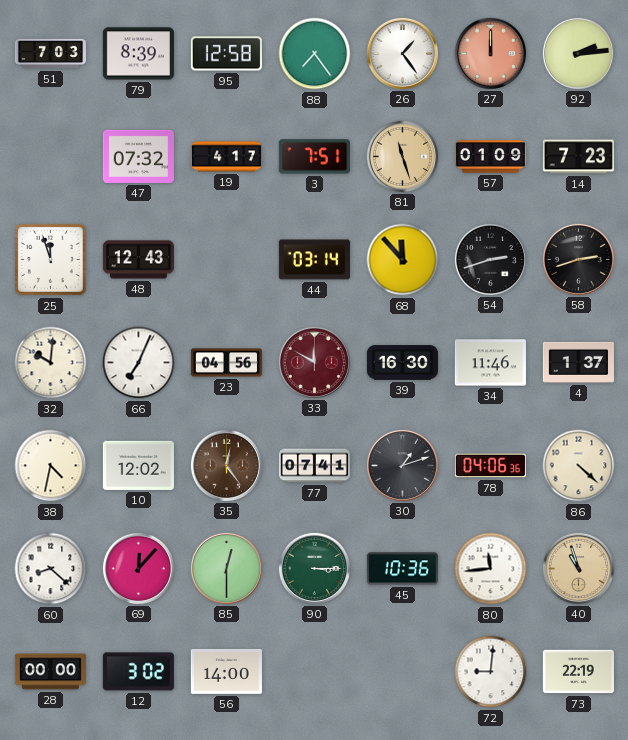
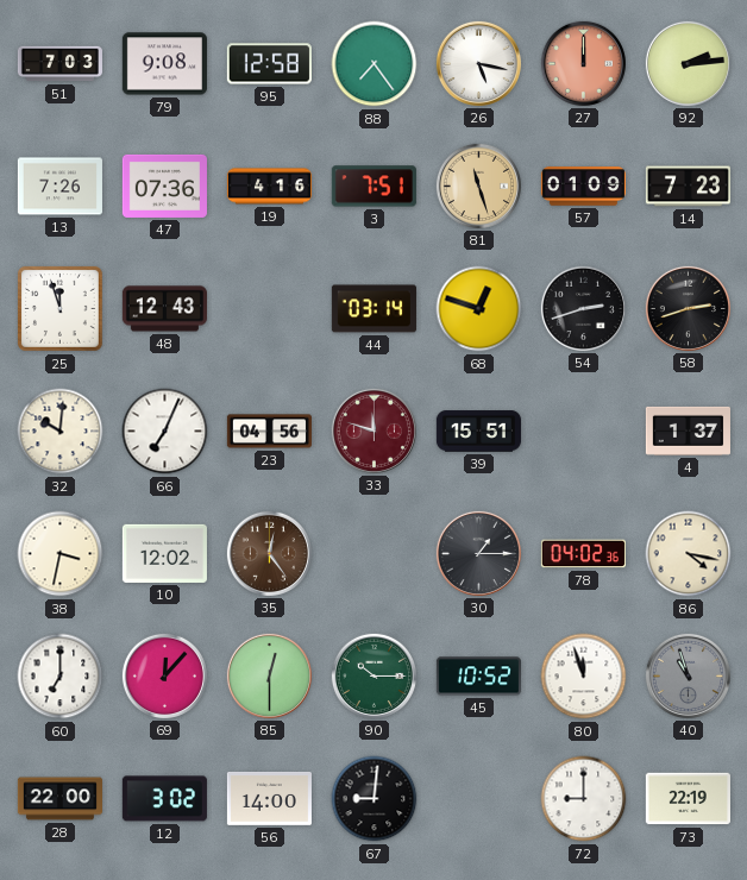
79: 8:39 -> 9:08
26: 1:24 -> 5:17
13: none -> 7:26
47: 07:32 -> 07:36
19: 4:17 -> 4:16
68: 11:53 -> 12:48
33: 11:50 -> 11:48
39: 16:30 -> 15:51
34: 11:46 -> none
38: 4:32 -> 3:32
77: 07:41 -> none
30: 1:12 -> 1:15
78: 04:06 -> 04:02
86: 4:22 -> 4:17
60: 8:22 -> 7:00
90: 3:15 -> 10:15
45: 10:36 -> 10:52
80: 11:44 -> 11:57
40 dial: champagne -> grey
28: 00:00 -> 22:00
67: none -> 9:01
72: 9:01 -> 9:00
